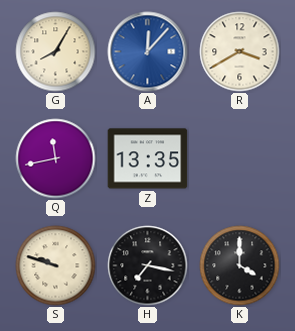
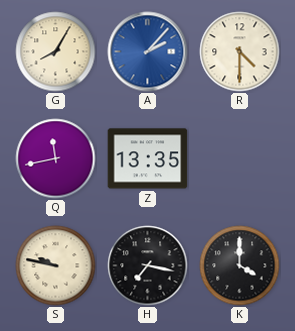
A: 12:07 -> 2:07
R: 3:40 -> 4:30
S: 9:48 -> 9:47
